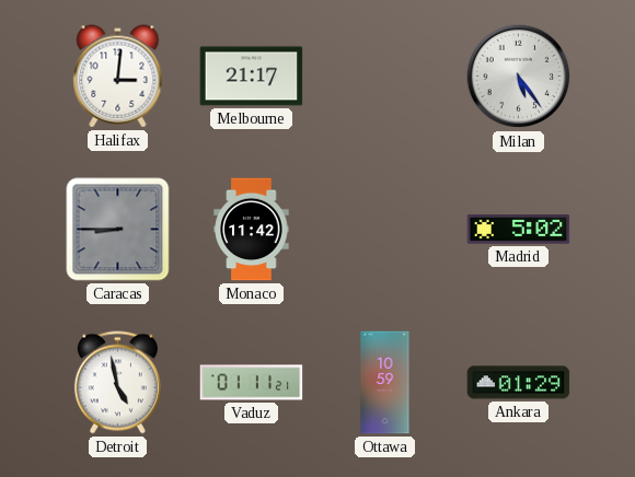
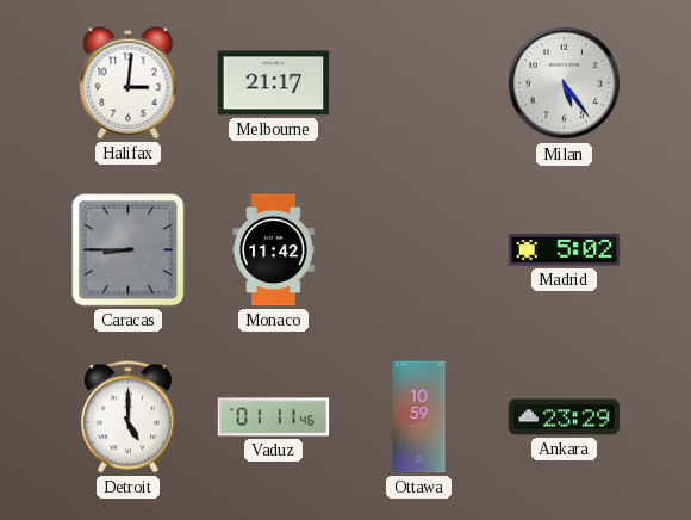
Detroit: 4:58 -> 5:00
Vaduz: 01:11:21 -> 01:11:46
Ankara: 01:29 -> 23:29
